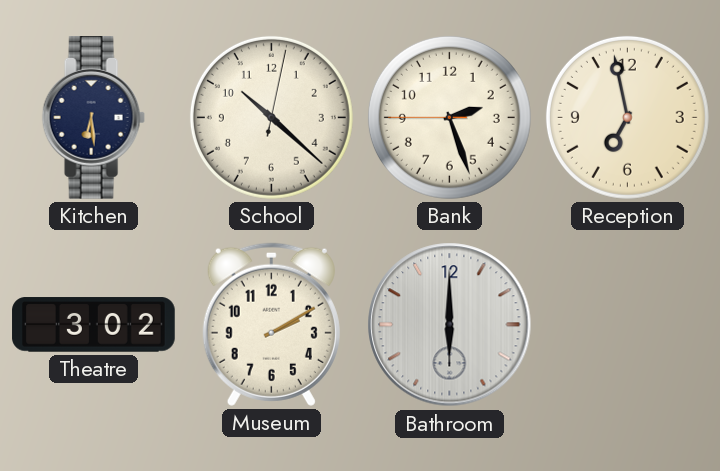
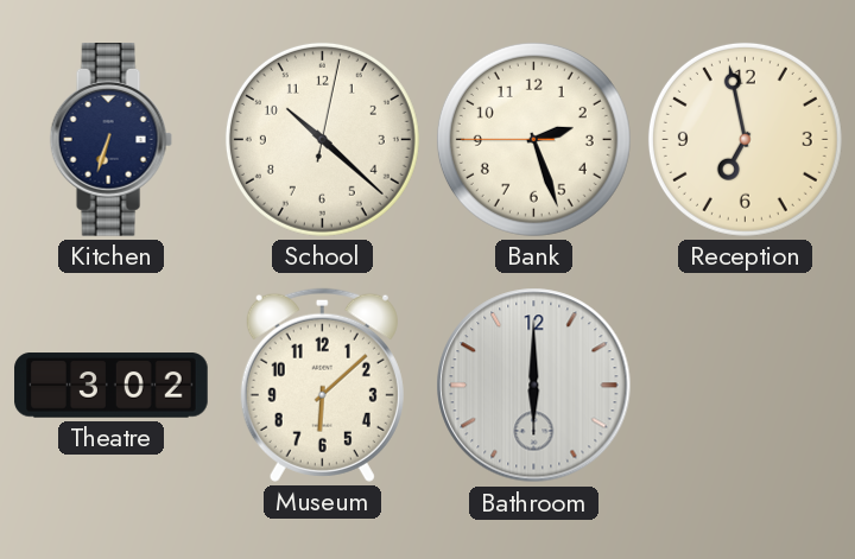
Kitchen: 6:29 -> 6:33
Museum: 2:10 -> 6:08
